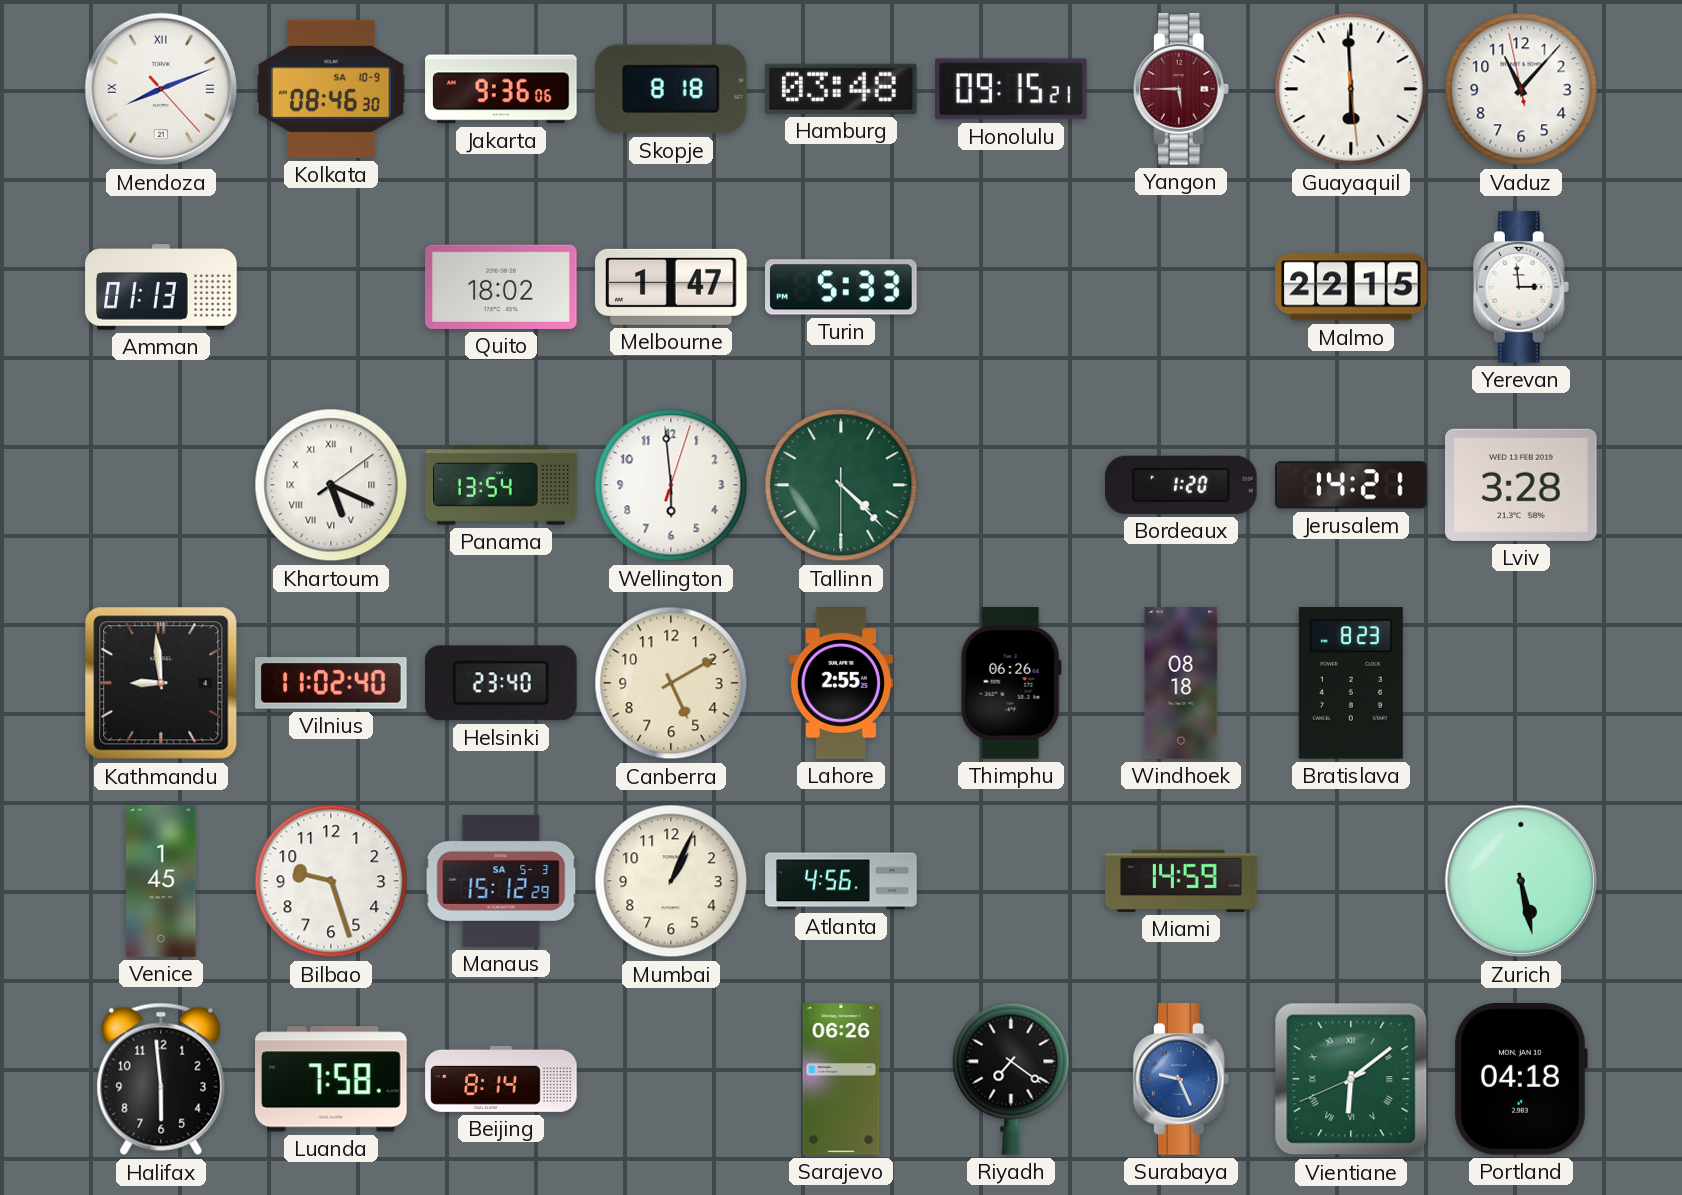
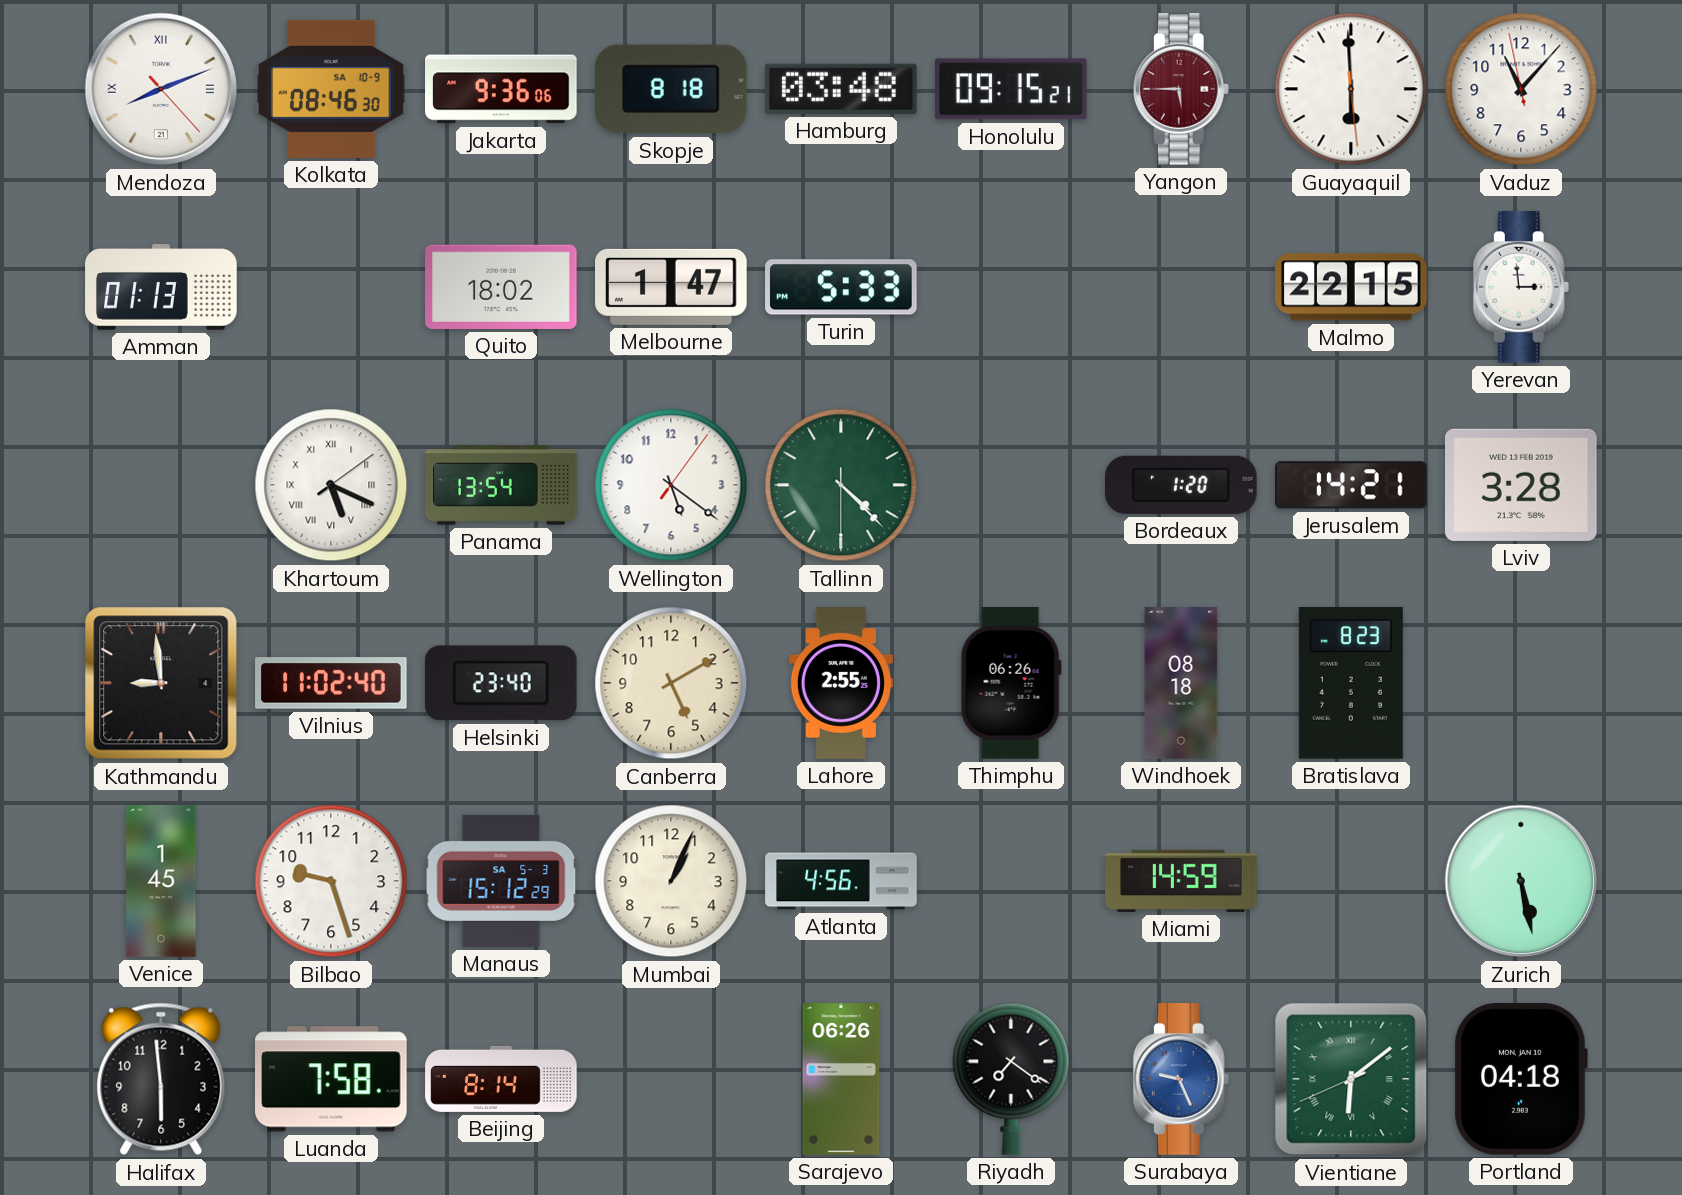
Wellington: 5:59 -> 5:21
